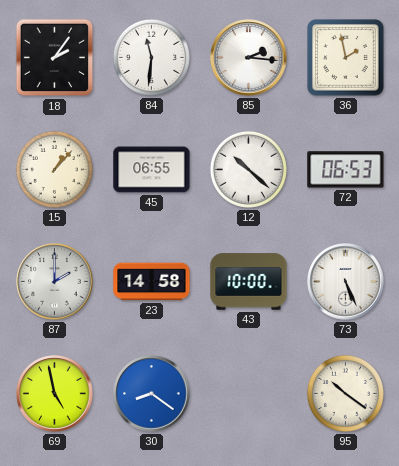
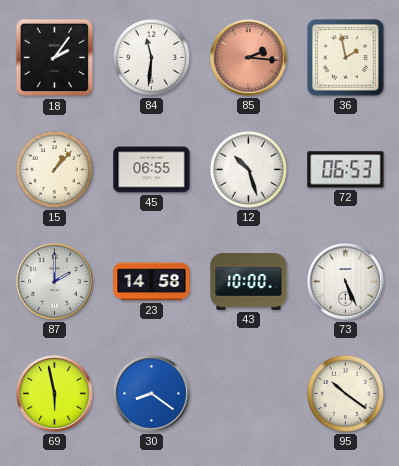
85 dial: white -> salmon
12: 10:22 -> 10:27
69: 4:58 -> 5:58
